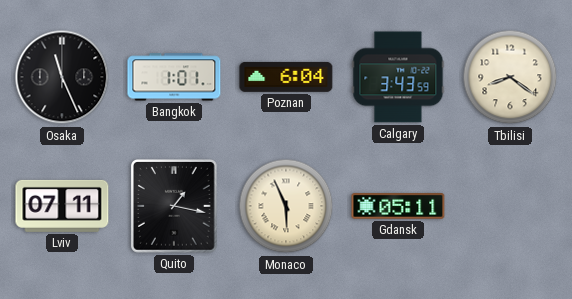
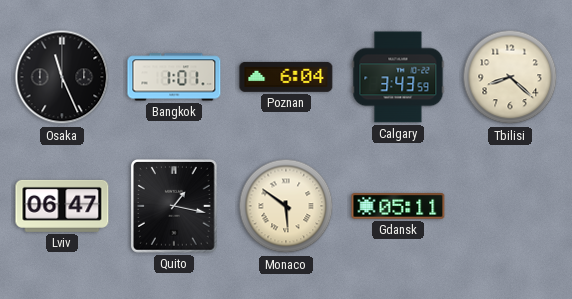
Tbilisi: 8:21 -> 8:22
Lviv: 07:11 -> 06:47
Monaco: 5:56 -> 5:51
